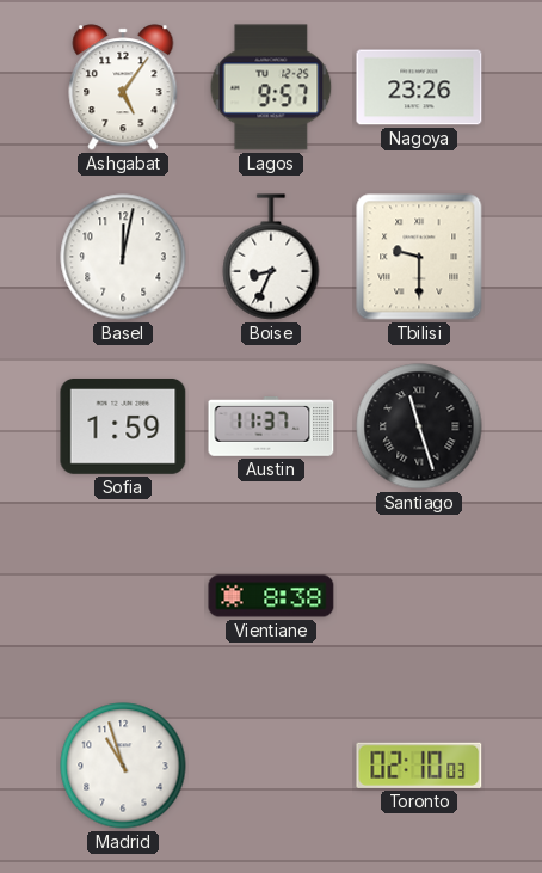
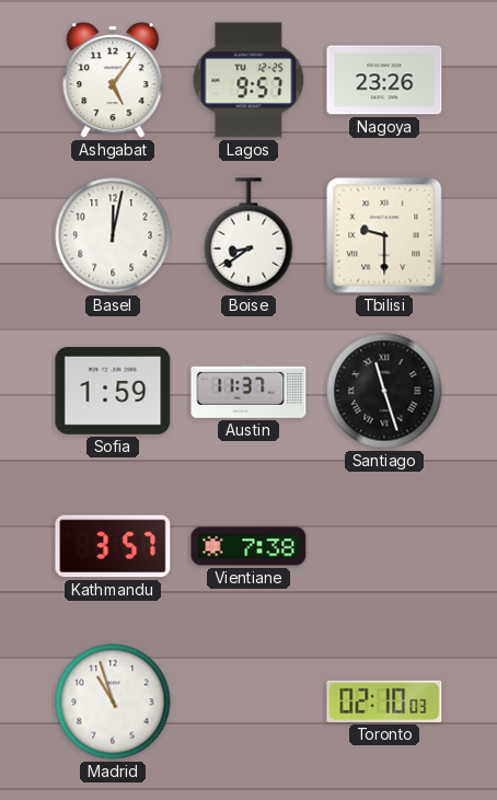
Boise: 8:34 -> 8:39
Kathmandu: none -> 3:57
Vientiane: 8:38 -> 7:38
